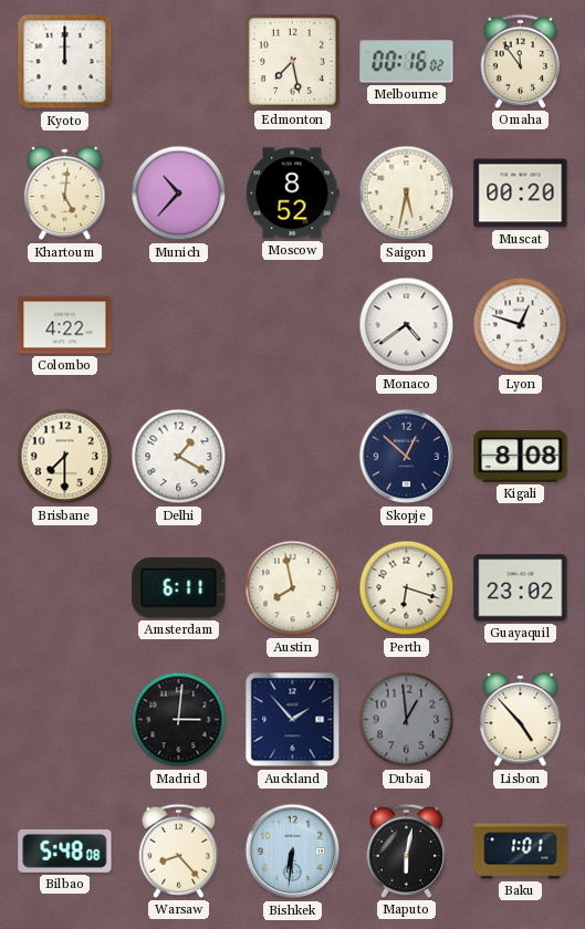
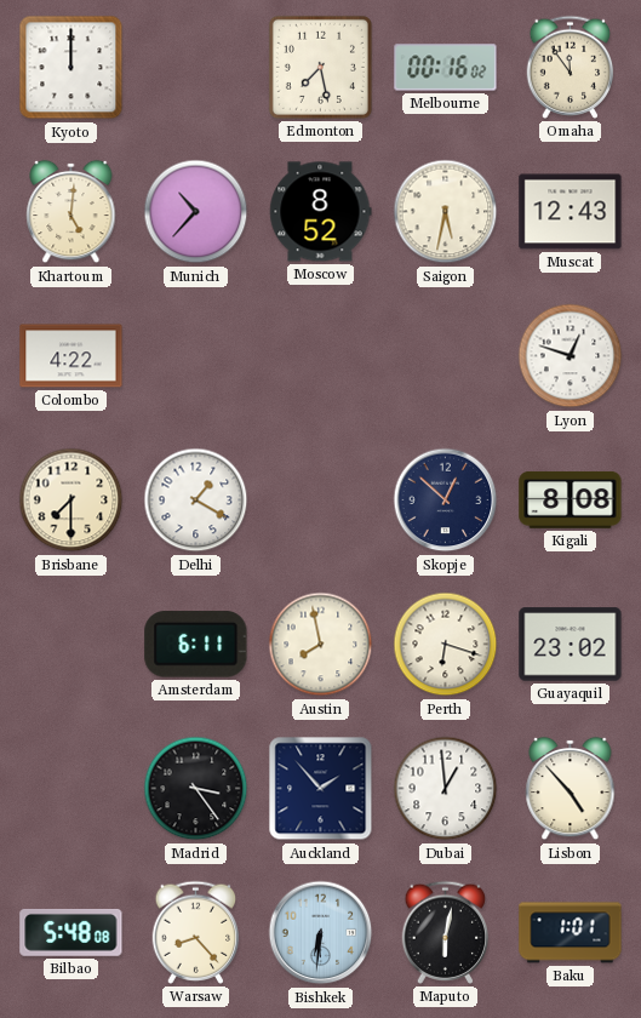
Muscat: 00:20 -> 12:43
Monaco: 4:39 -> none
Madrid: 3:01 -> 3:24
Dubai dial: grey -> white
